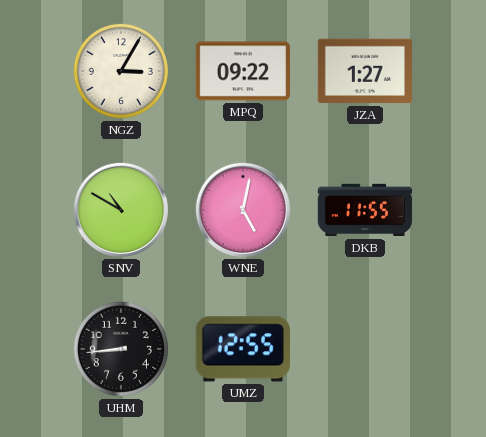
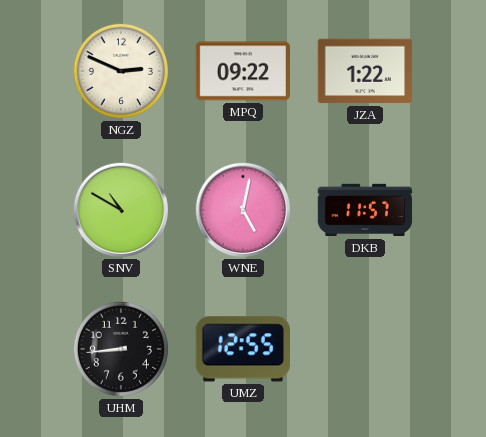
NGZ: 3:05 -> 2:49
JZA: 1:27 -> 1:22
DKB: 11:55 -> 11:57
